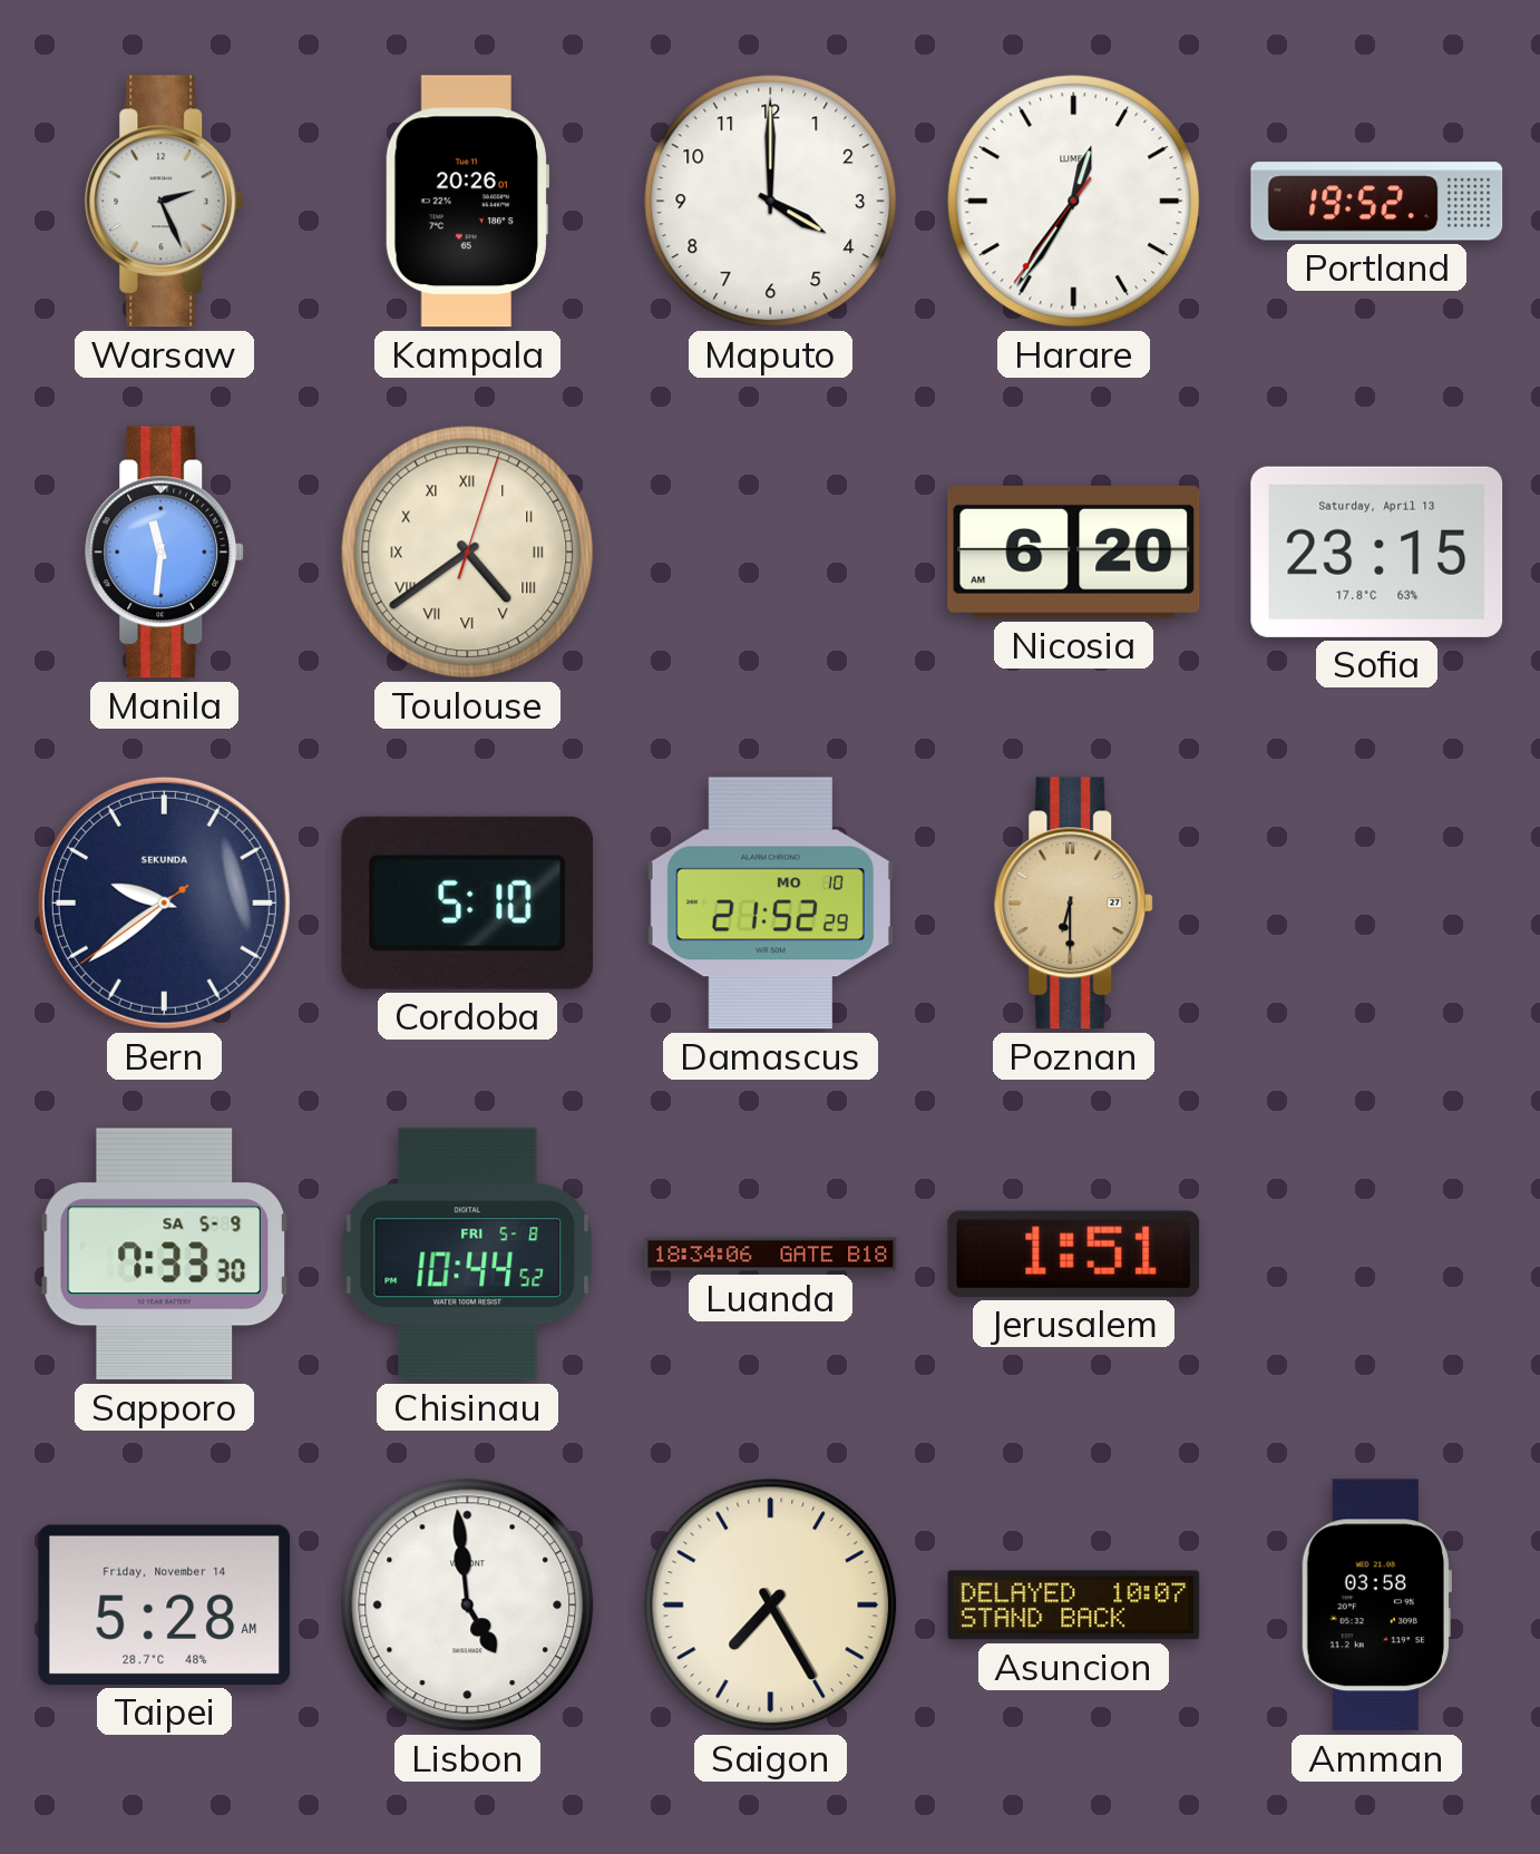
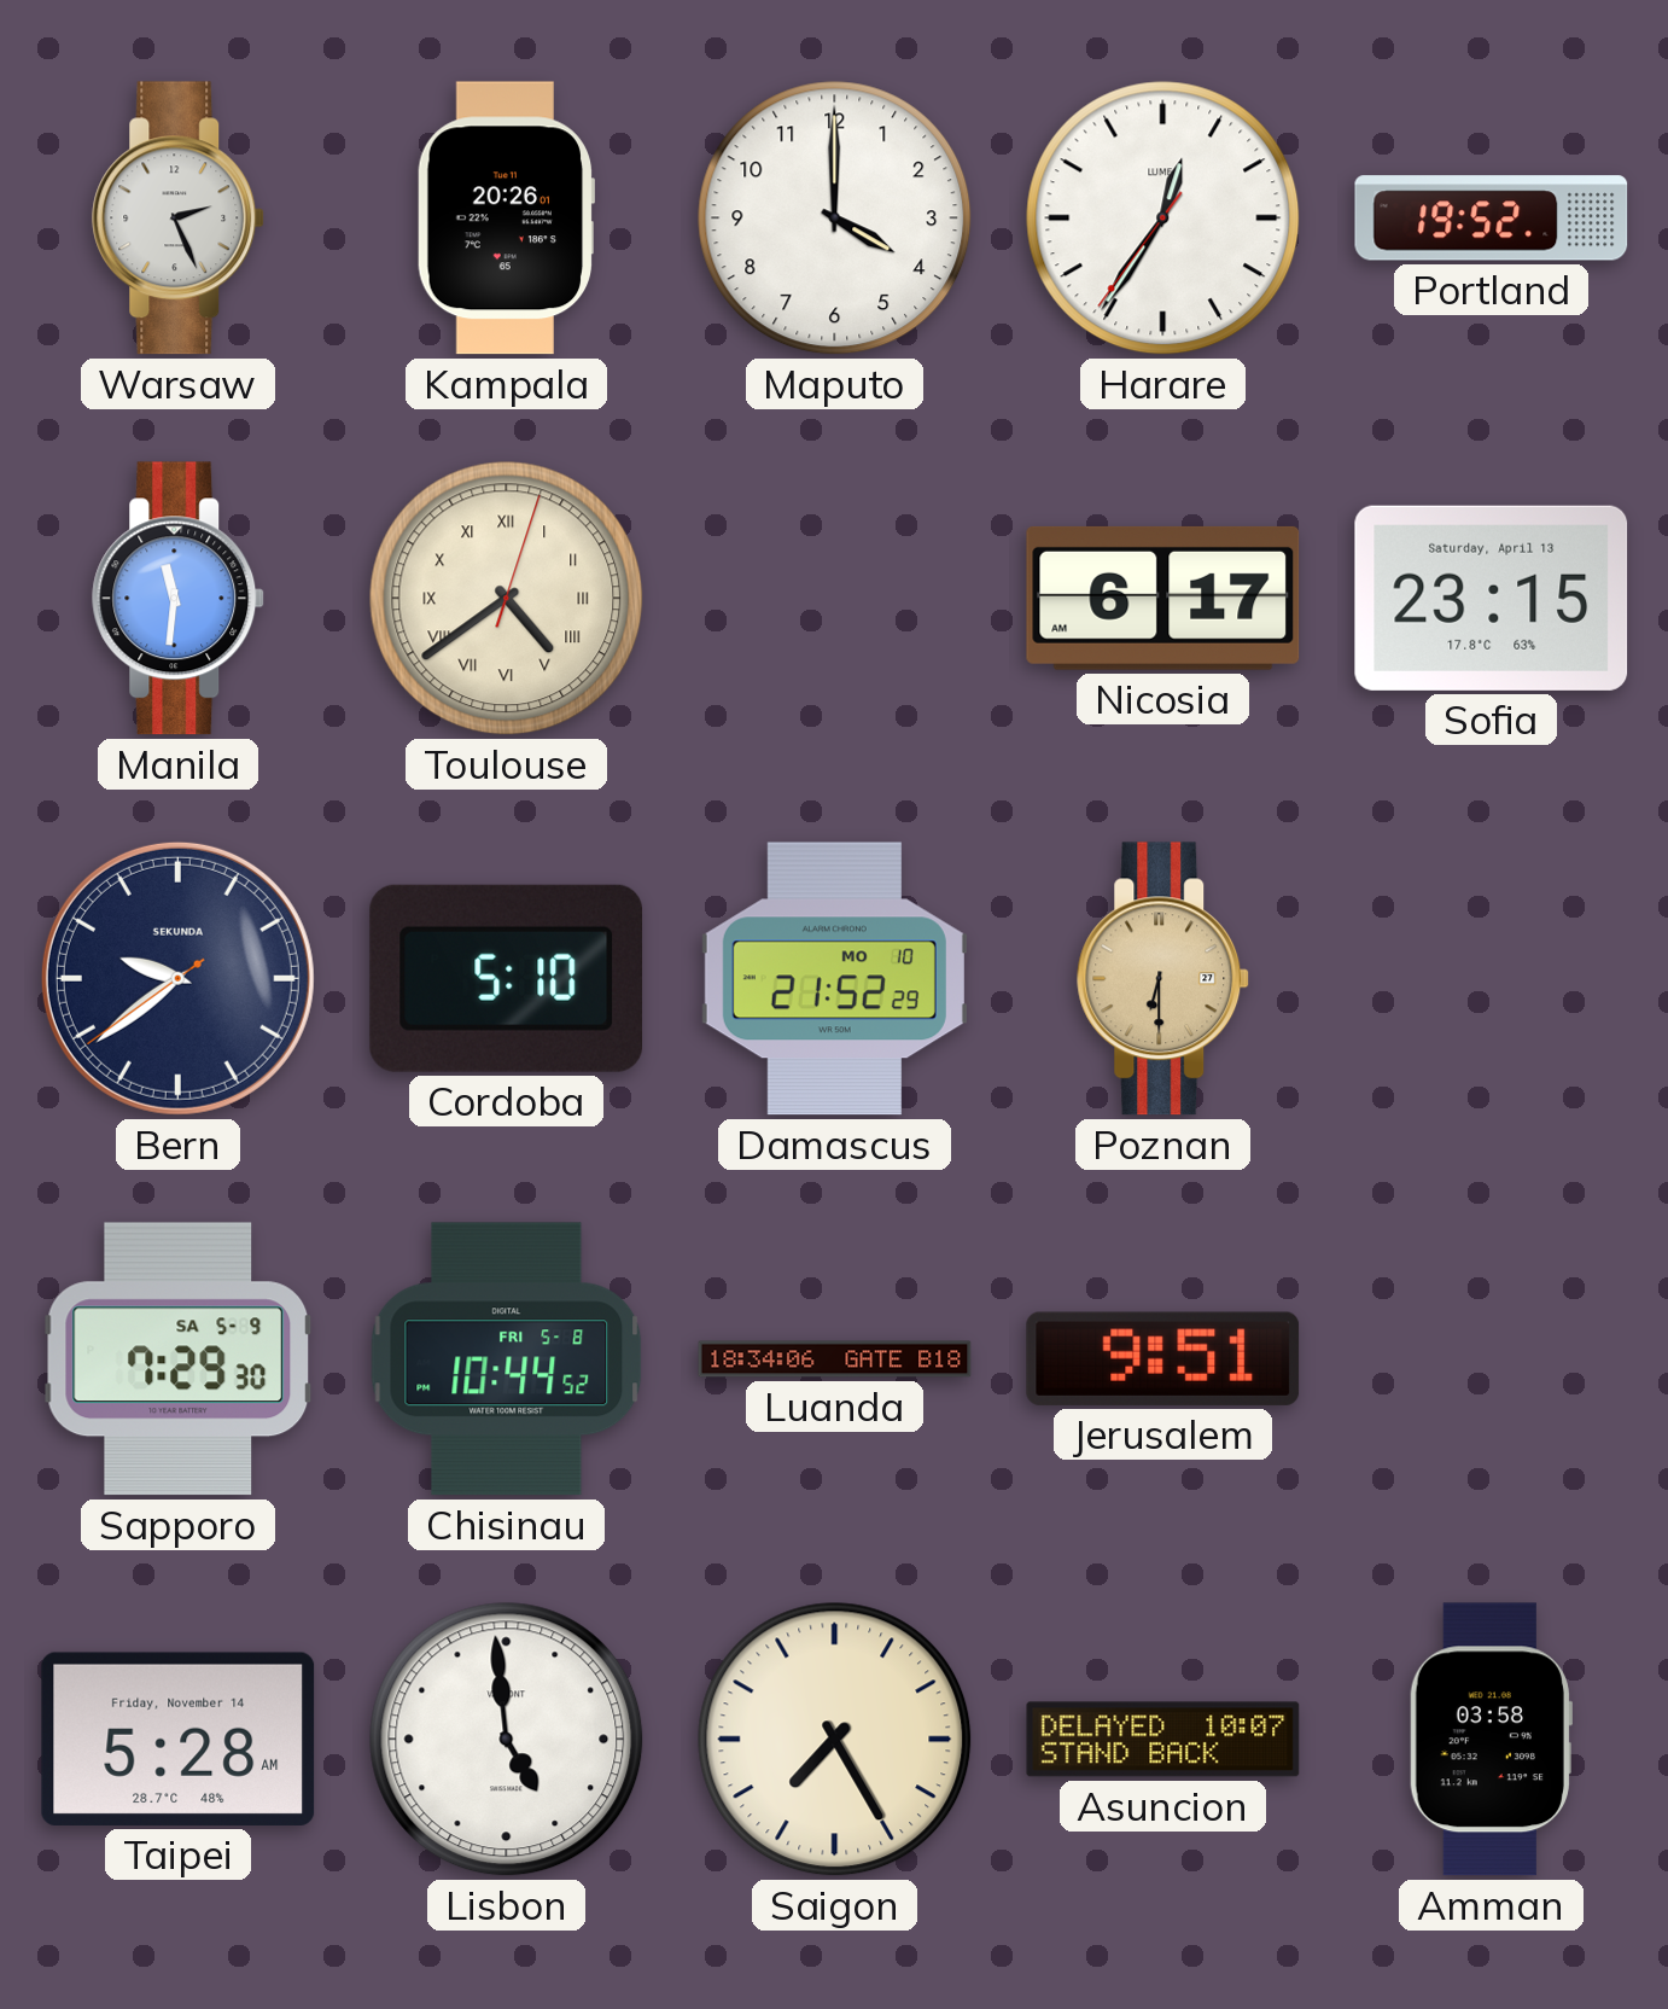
Nicosia: 6:20 -> 6:17
Sapporo: 7:33 -> 7:29
Jerusalem: 1:51 -> 9:51
